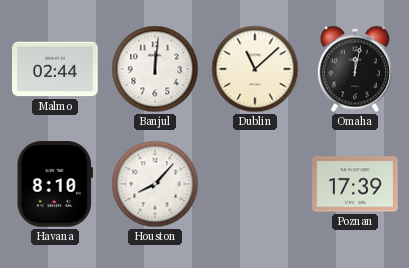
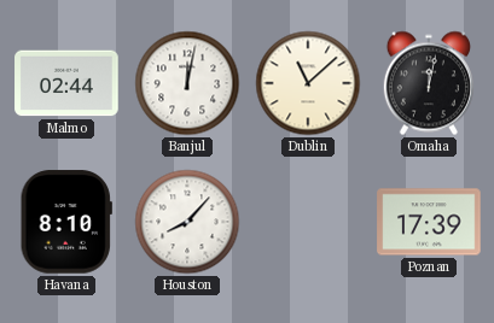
Banjul: 12:01 -> 12:02
